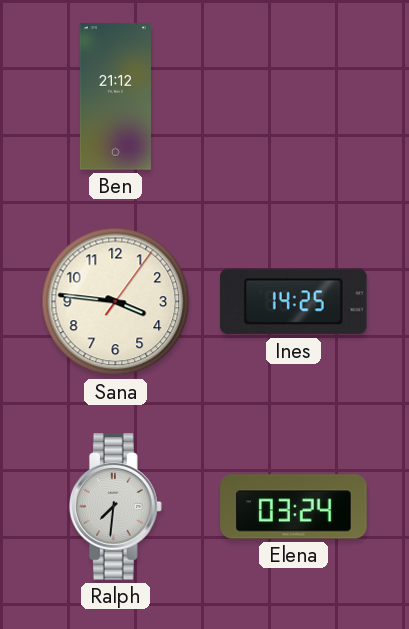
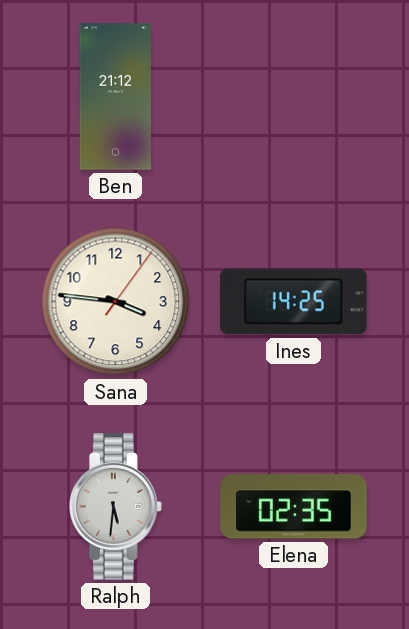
Ralph: 7:31 -> 5:31
Elena: 03:24 -> 02:35
